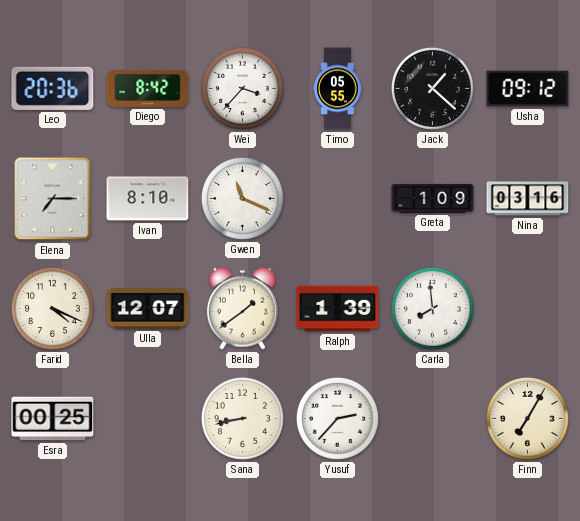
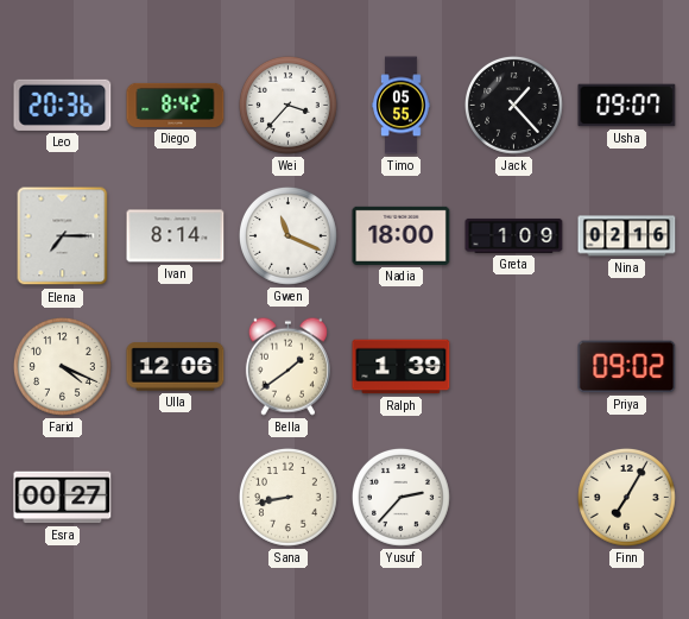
Jack: 1:22 -> 1:23
Usha: 09:12 -> 09:07
Ivan: 8:10 -> 8:14
Nadia: none -> 18:00
Nina: 03:16 -> 02:16
Ulla: 12:07 -> 12:06
Carla: 7:59 -> none
Priya: none -> 09:02
Esra: 00:25 -> 00:27
